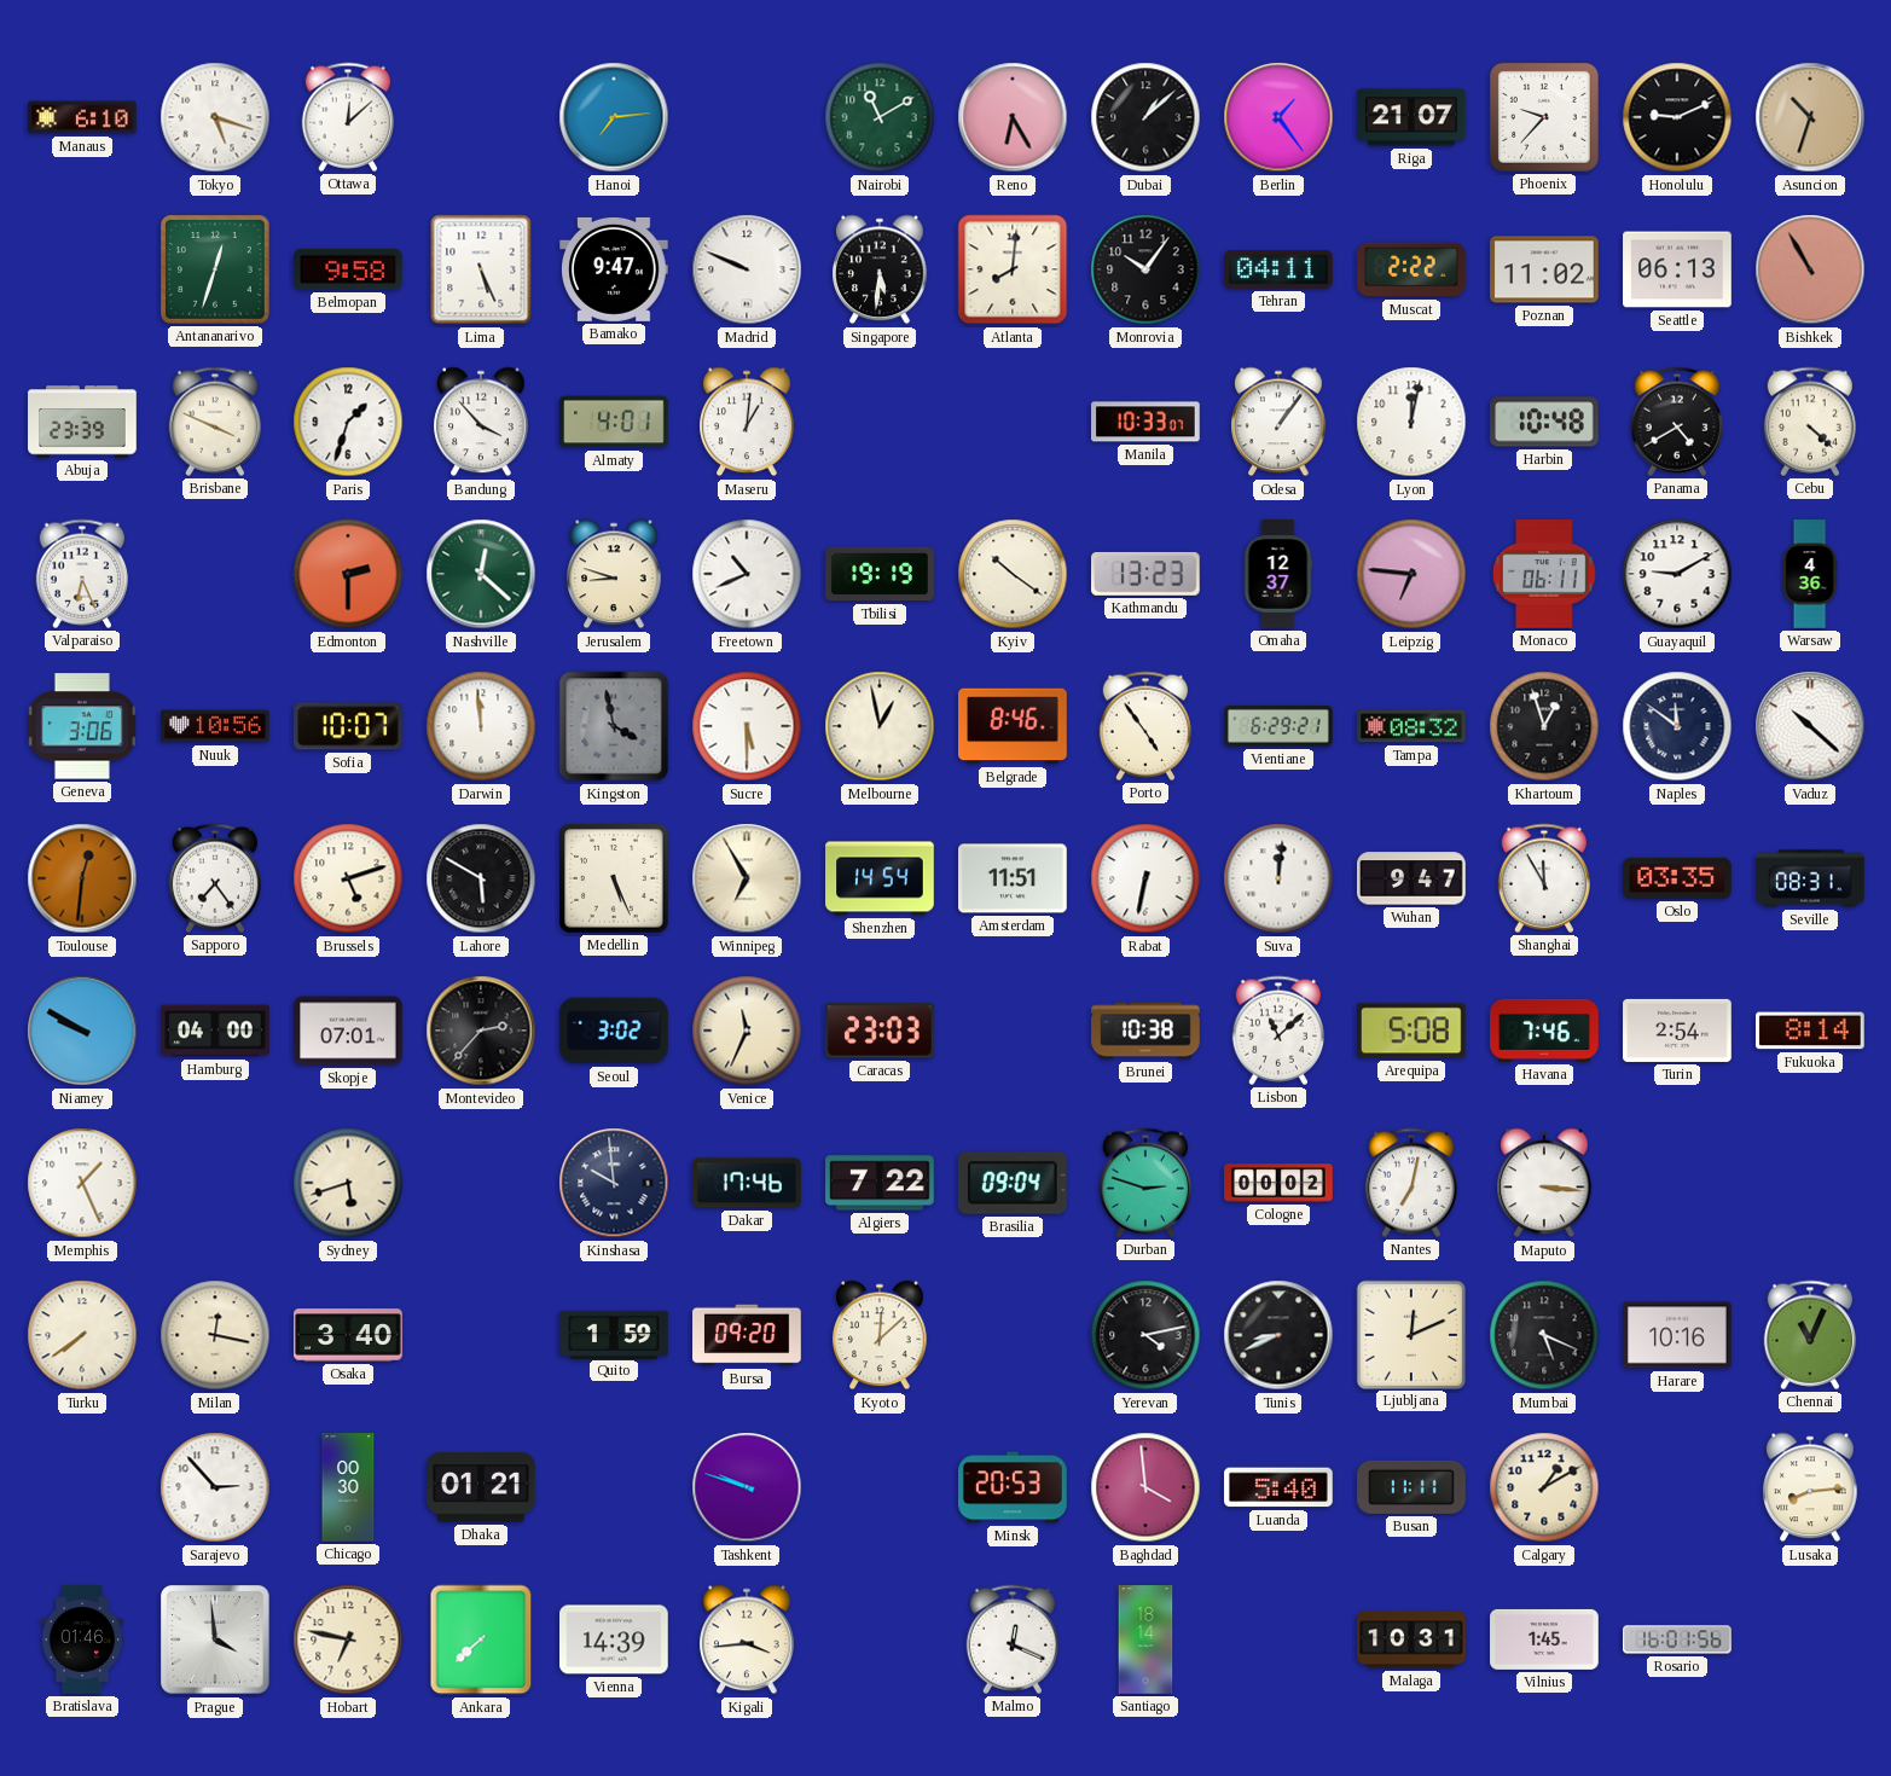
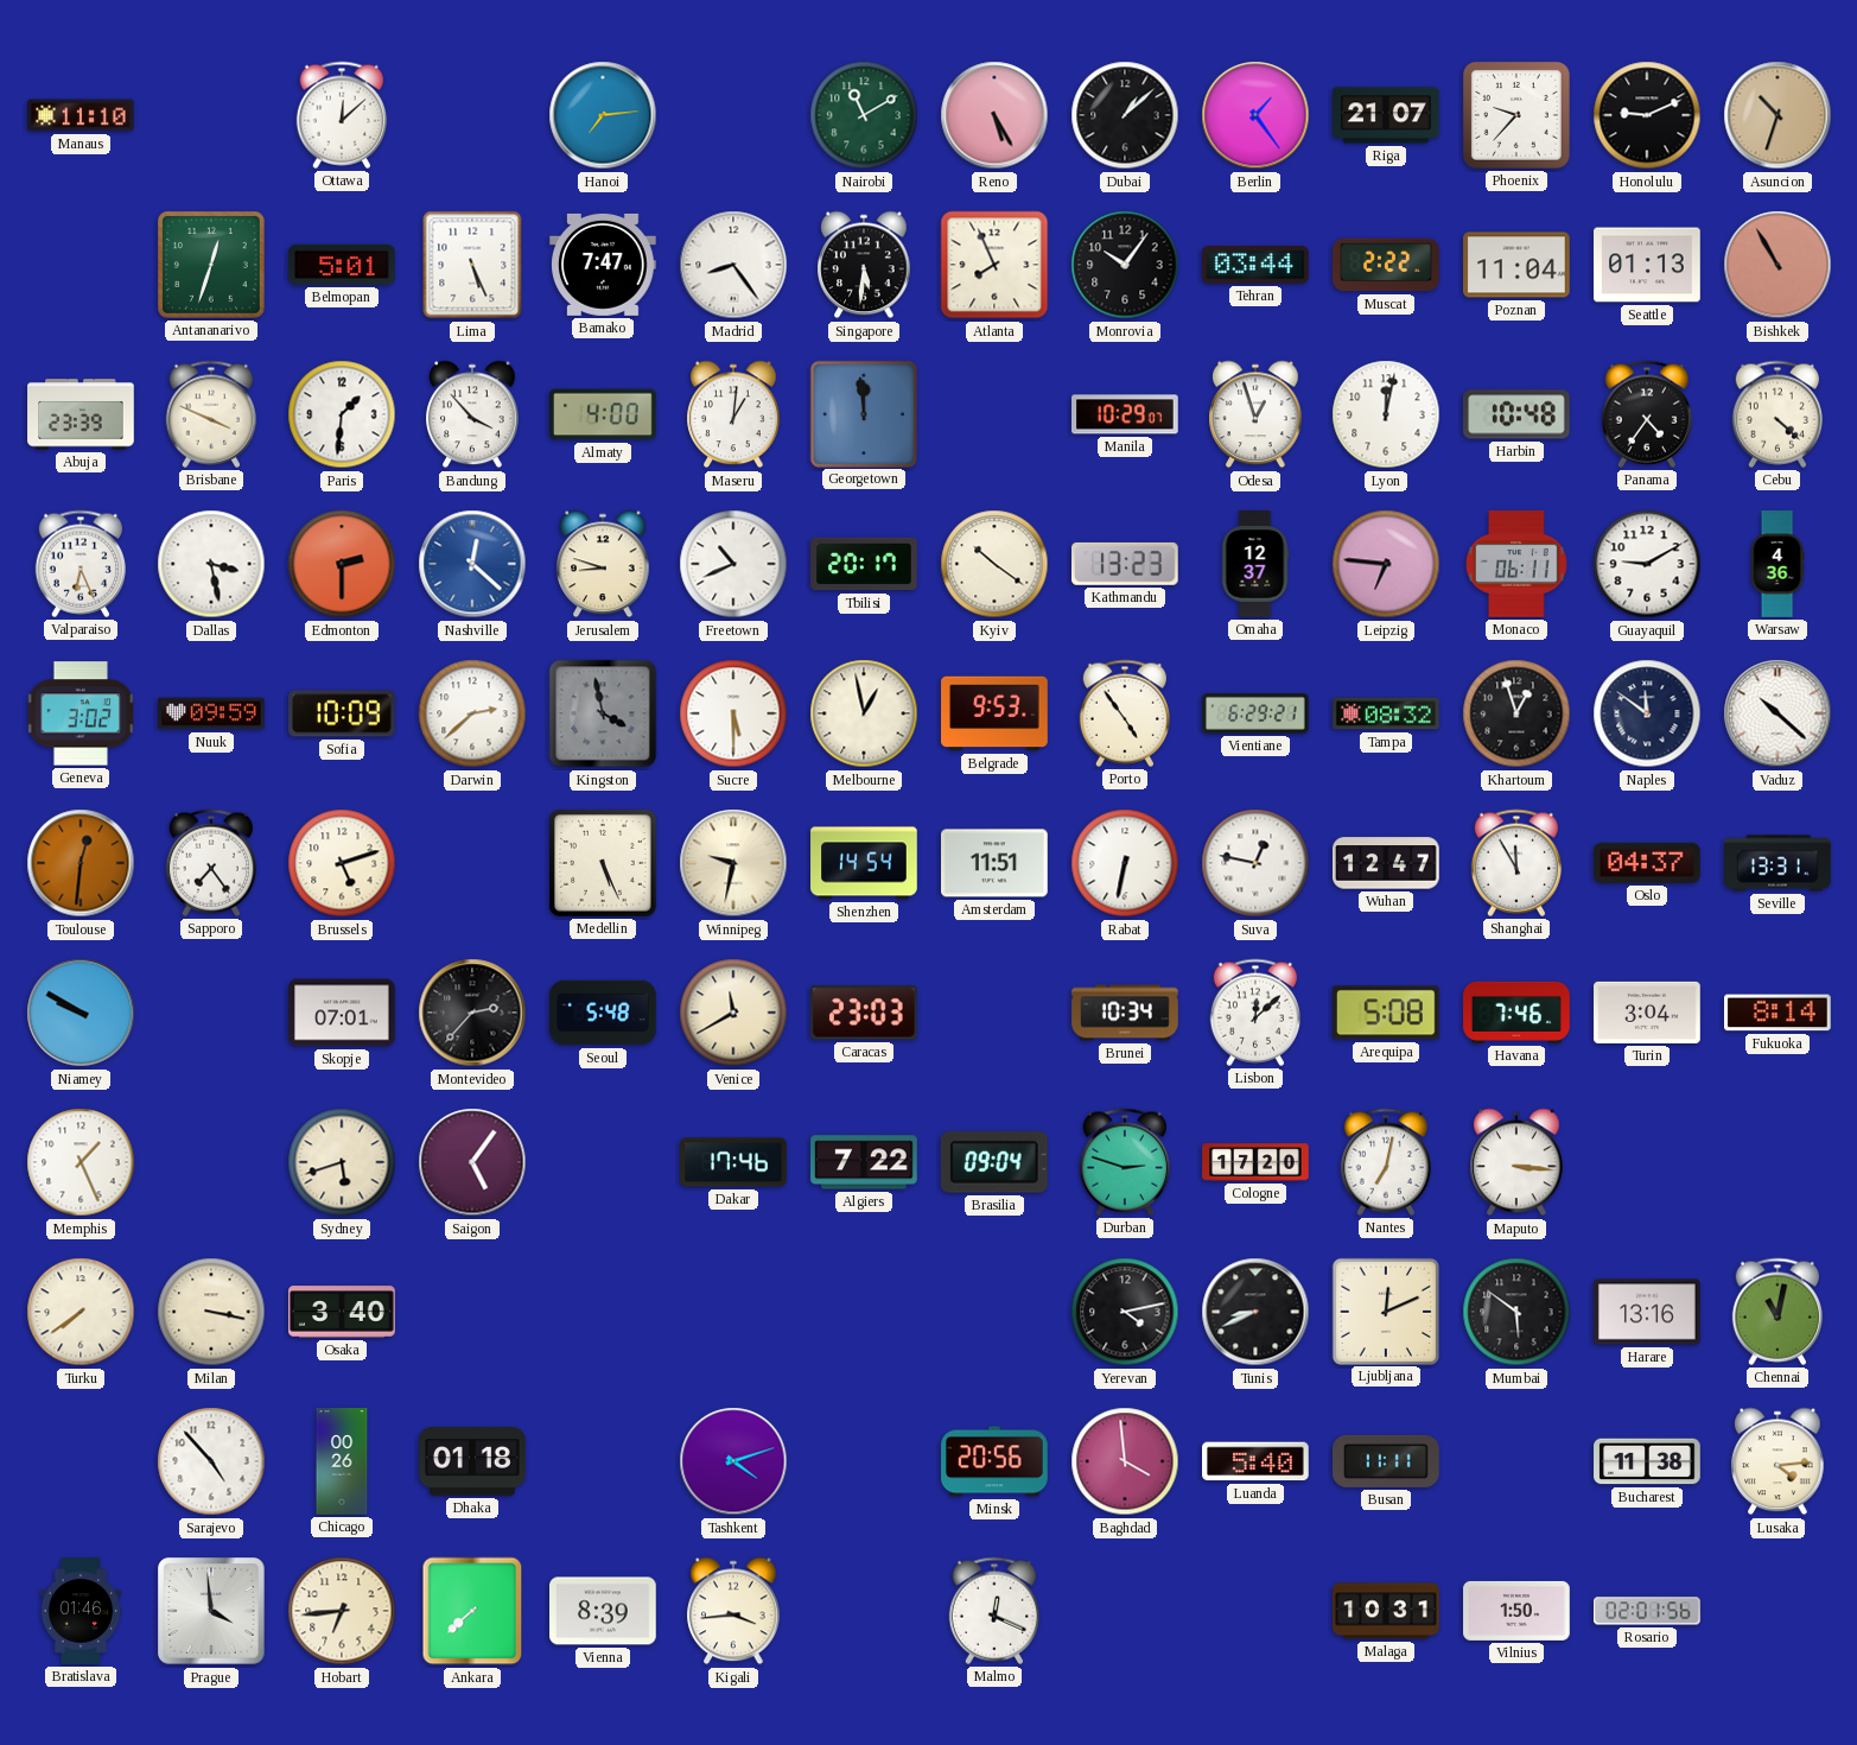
Manaus: 6:10 -> 11:10
Tokyo: 5:18 -> none
Reno: 6:25 -> 5:25
Belmopan: 9:58 -> 5:01
Bamako: 9:47 -> 7:47
Madrid: 9:49 -> 8:24
Atlanta: 8:01 -> 7:56
Tehran: 04:11 -> 03:44
Poznan: 11:02 -> 11:04
Seattle: 06:13 -> 01:13
Paris: 1:33 -> 1:31
Almaty: 4:01 -> 4:00
Georgetown: none -> 11:59
Manila: 10:33 -> 10:29
Odesa: 1:06 -> 12:57
Panama: 4:40 -> 4:36
Dallas: none -> 3:28
Nashville dial: green -> blue
Tbilisi: 19:19 -> 20:17
Geneva: 3:06 -> 3:02
Nuuk: 10:56 -> 09:59
Sofia: 10:07 -> 10:09
Darwin: 11:59 -> 2:38
Belgrade: 8:46 -> 9:53
Lahore: 5:50 -> none
Winnipeg: 6:55 -> 9:32
Suva: 12:01 -> 12:47
Wuhan: 9:47 -> 12:47
Oslo: 03:35 -> 04:37
Seville: 08:31 -> 13:31
Hamburg: 04:00 -> none
Seoul: 3:02 -> 5:48
Venice: 11:34 -> 11:40
Brunei: 10:38 -> 10:34
Lisbon: 11:08 -> 12:08
Turin: 2:54 -> 3:04
Saigon: none -> 5:06
Kinshasa: 9:59 -> none
Cologne: 00:02 -> 17:20
Milan: 12:17 -> 3:17
Quito: 1:59 -> none
Bursa: 09:20 -> none
Kyoto: 12:08 -> none
Mumbai: 5:19 -> 5:51
Harare: 10:16 -> 13:16
Chennai: 11:04 -> 11:02
Sarajevo: 2:53 -> 4:53
Chicago: 00:30 -> 00:26
Dhaka: 01:21 -> 01:18
Tashkent: 9:48 -> 4:12
Minsk: 20:53 -> 20:56
Calgary: 1:10 -> none
Bucharest: none -> 11:38
Lusaka: 8:14 -> 4:14
Hobart: 6:47 -> 6:44
Vienna: 14:39 -> 8:39
Santiago: 18:14 -> none
Vilnius: 1:45 -> 1:50
Rosario: 16:01 -> 02:01
